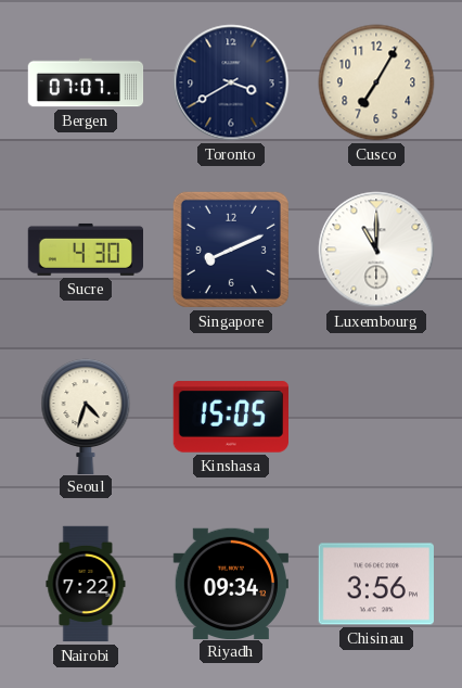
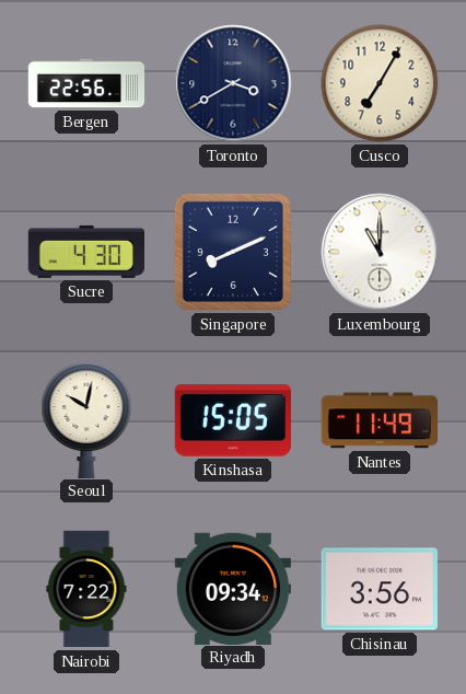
Bergen: 07:07 -> 22:56
Seoul: 4:33 -> 10:02
Nantes: none -> 11:49
